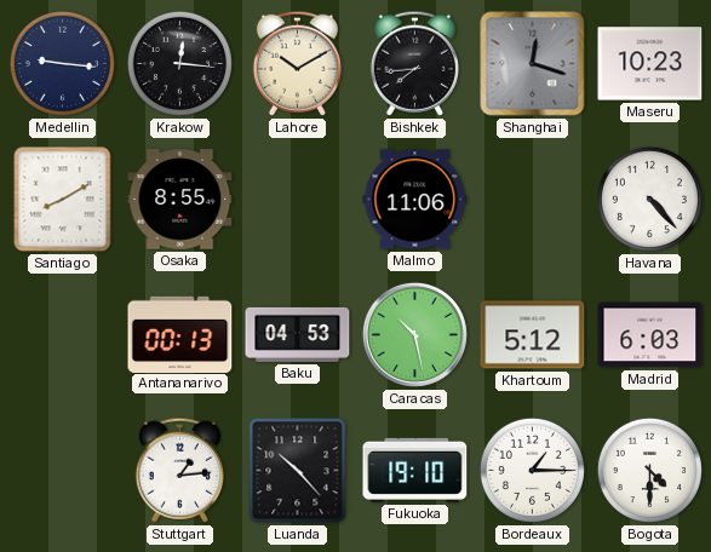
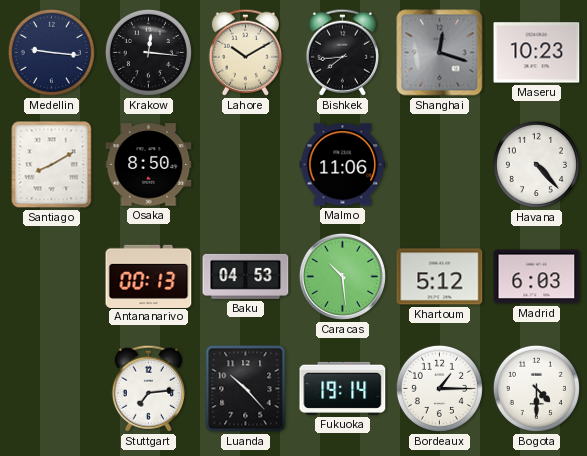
Osaka: 8:55 -> 8:50
Caracas: 10:28 -> 10:29
Stuttgart: 1:14 -> 7:14
Fukuoka: 19:10 -> 19:14
